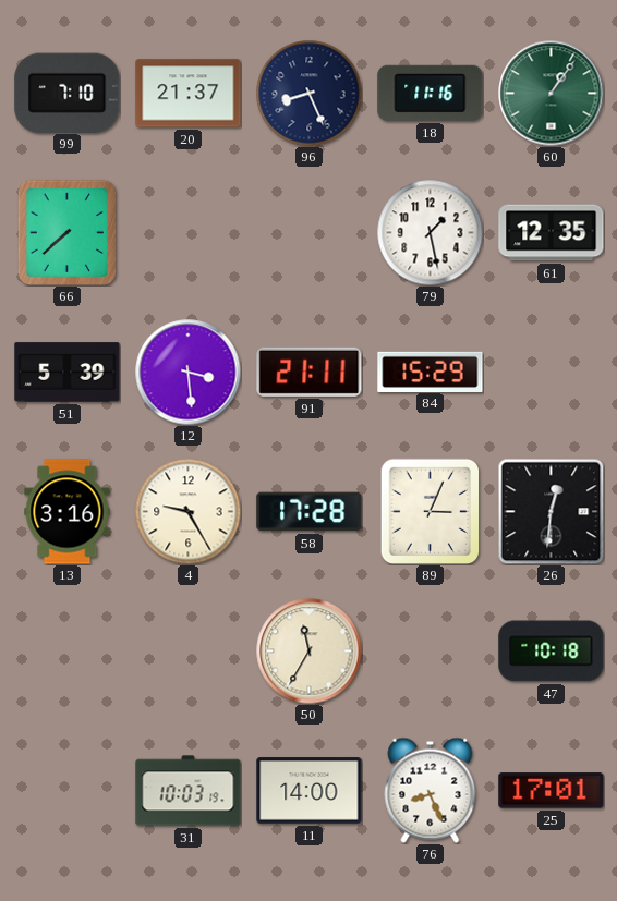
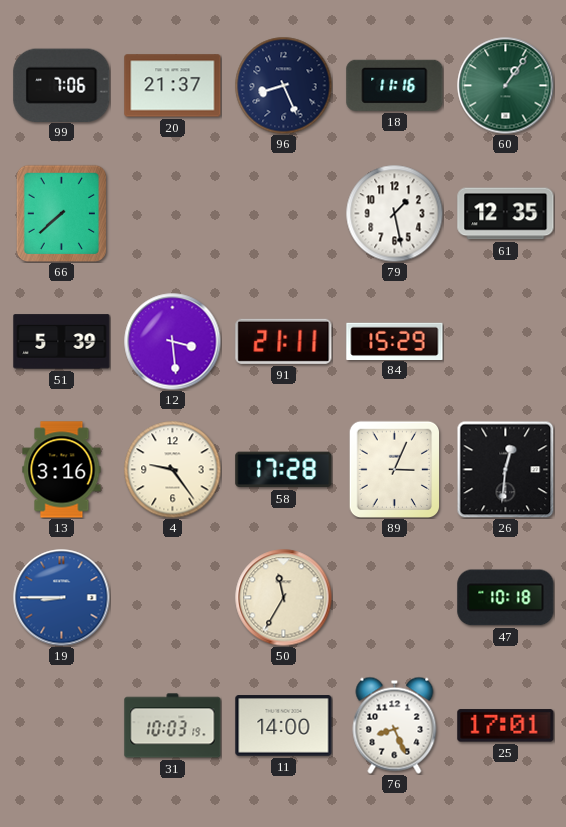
99: 7:10 -> 7:06
4: 9:25 -> 9:24
19: none -> 8:45
